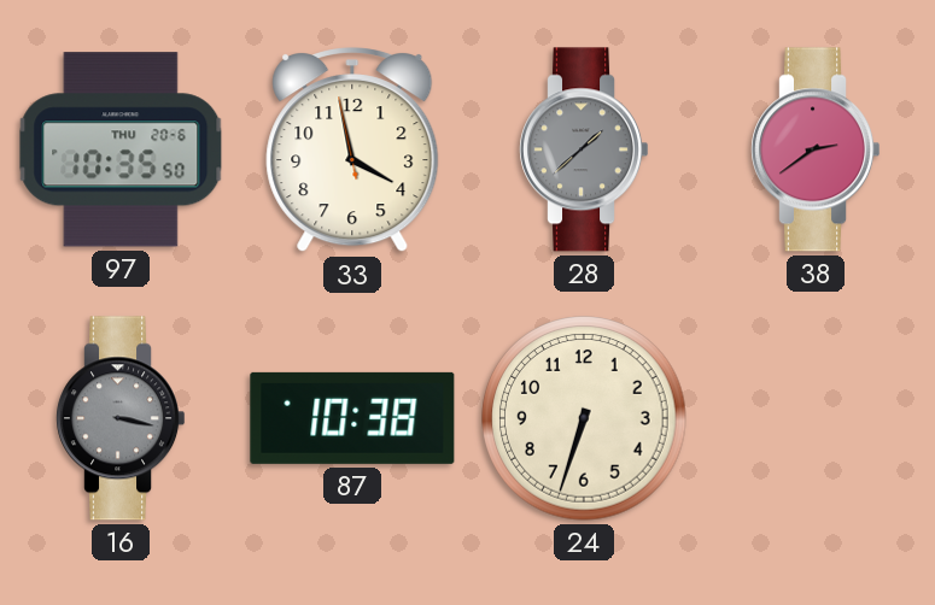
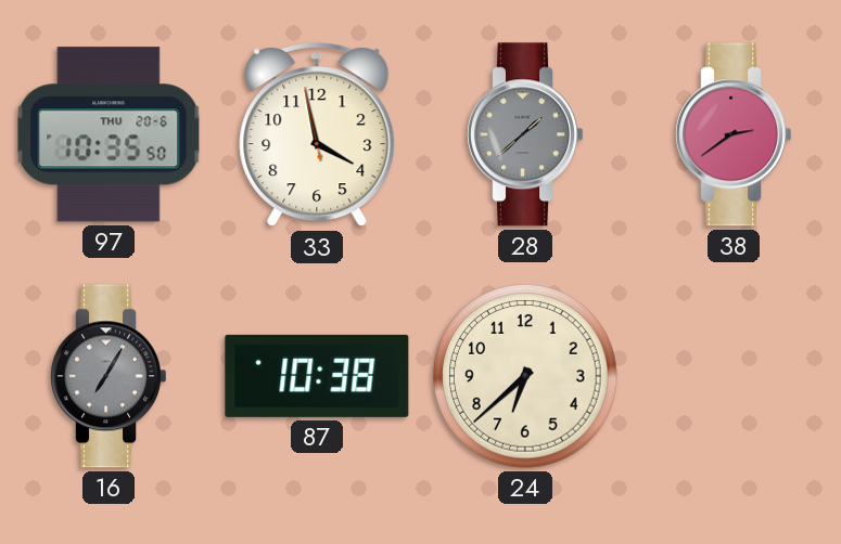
16: 3:17 -> 7:05
24: 6:33 -> 6:38
